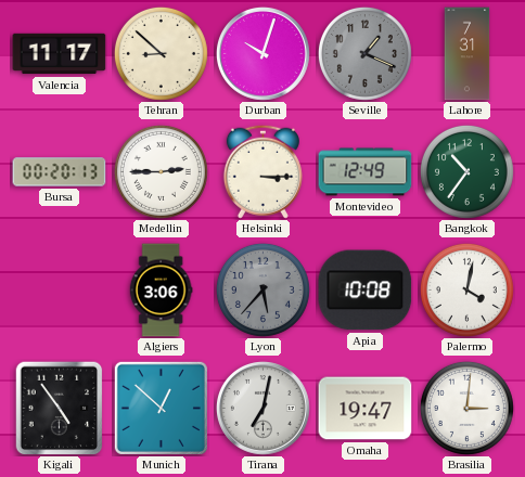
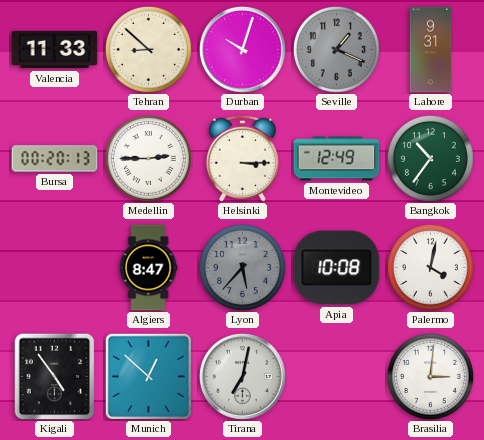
Valencia: 11:17 -> 11:33
Lahore: 7:31 -> 9:31
Algiers: 3:06 -> 8:47
Omaha: 19:47 -> none
